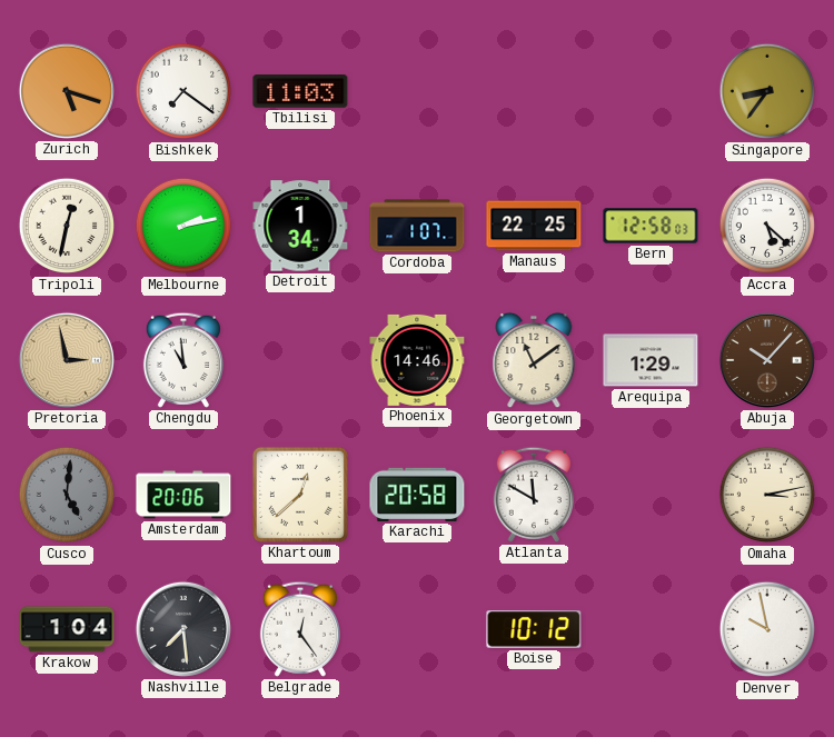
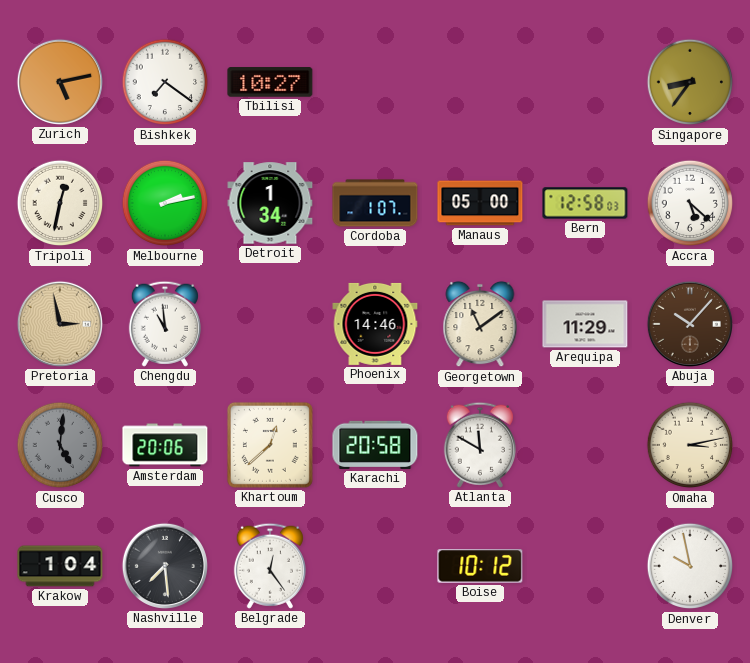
Zurich: 5:18 -> 5:13
Tbilisi: 11:03 -> 10:27
Manaus: 22:25 -> 05:00
Arequipa: 1:29 -> 11:29
